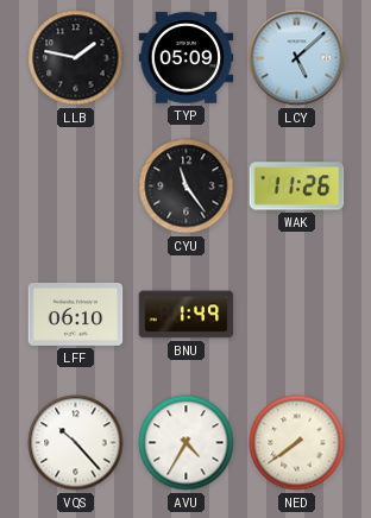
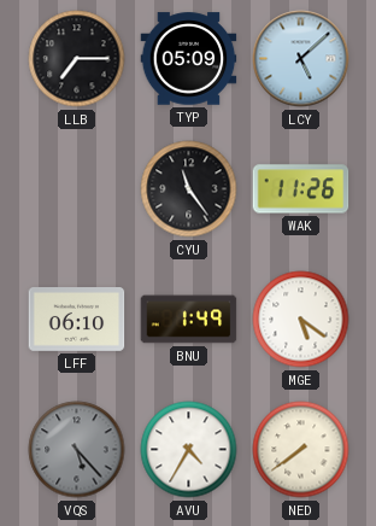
LLB: 1:47 -> 7:15
MGE: none -> 5:21
VQS: 10:23 -> 5:23
VQS dial: white -> grey
